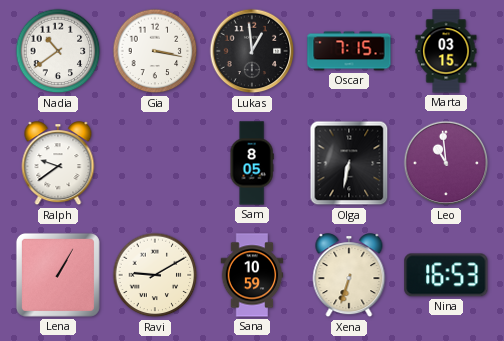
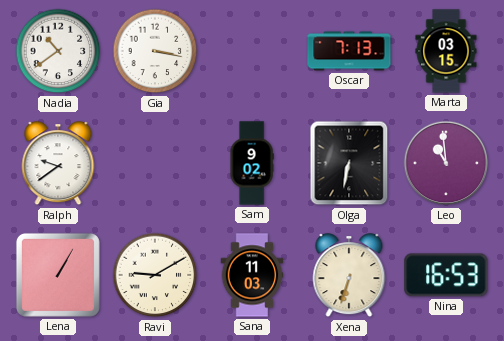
Lukas: 12:59 -> none
Oscar: 7:15 -> 7:13
Sam: 8:05 -> 9:02
Sana: 10:59 -> 11:03
